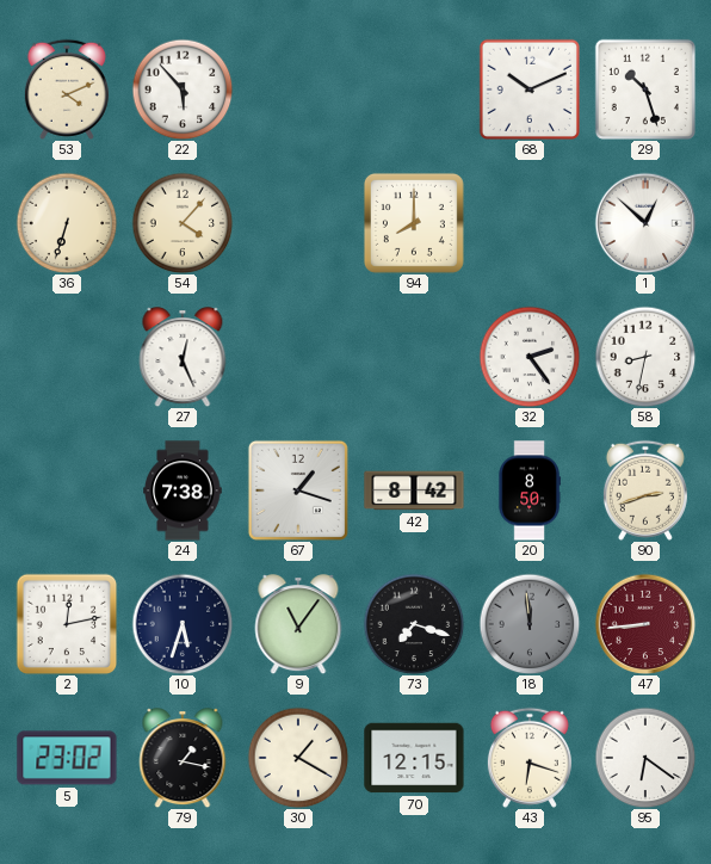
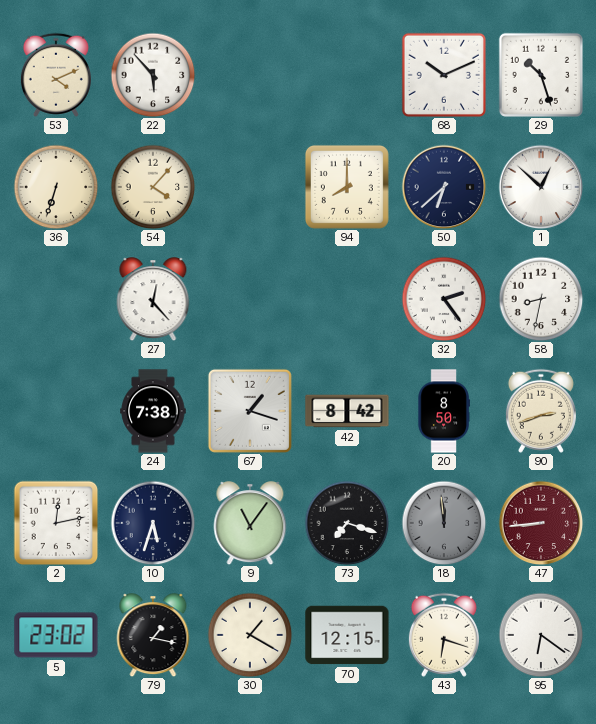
50: none -> 6:38
27: 12:26 -> 12:23
